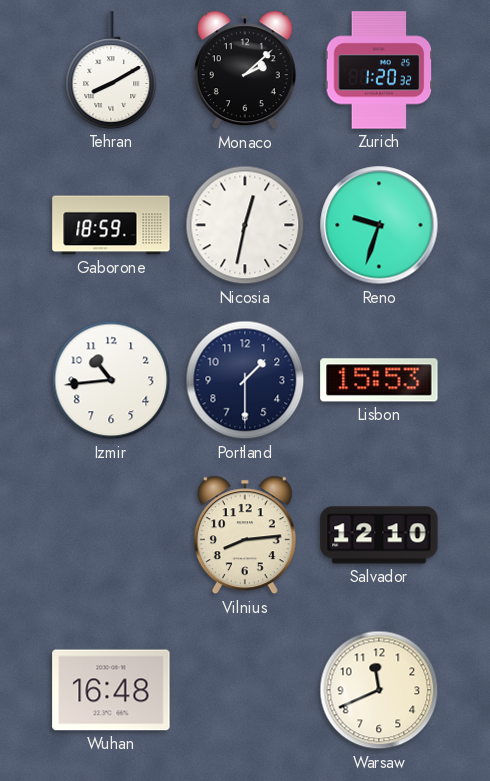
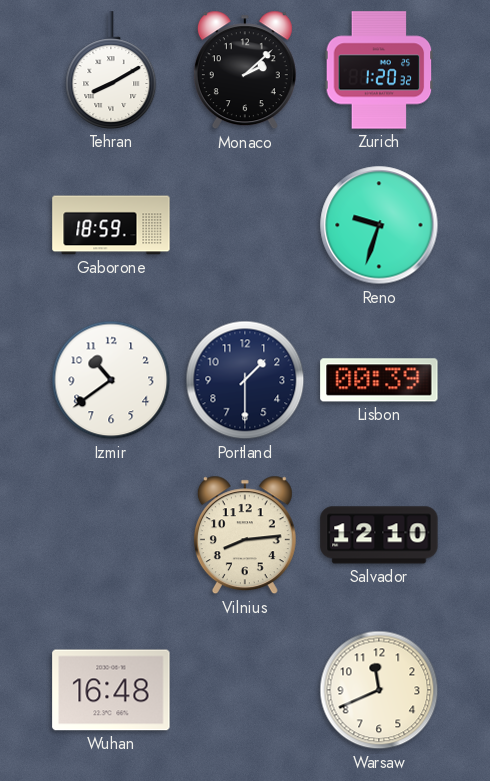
Nicosia: 12:32 -> none
Izmir: 10:44 -> 10:39
Lisbon: 15:53 -> 00:39
